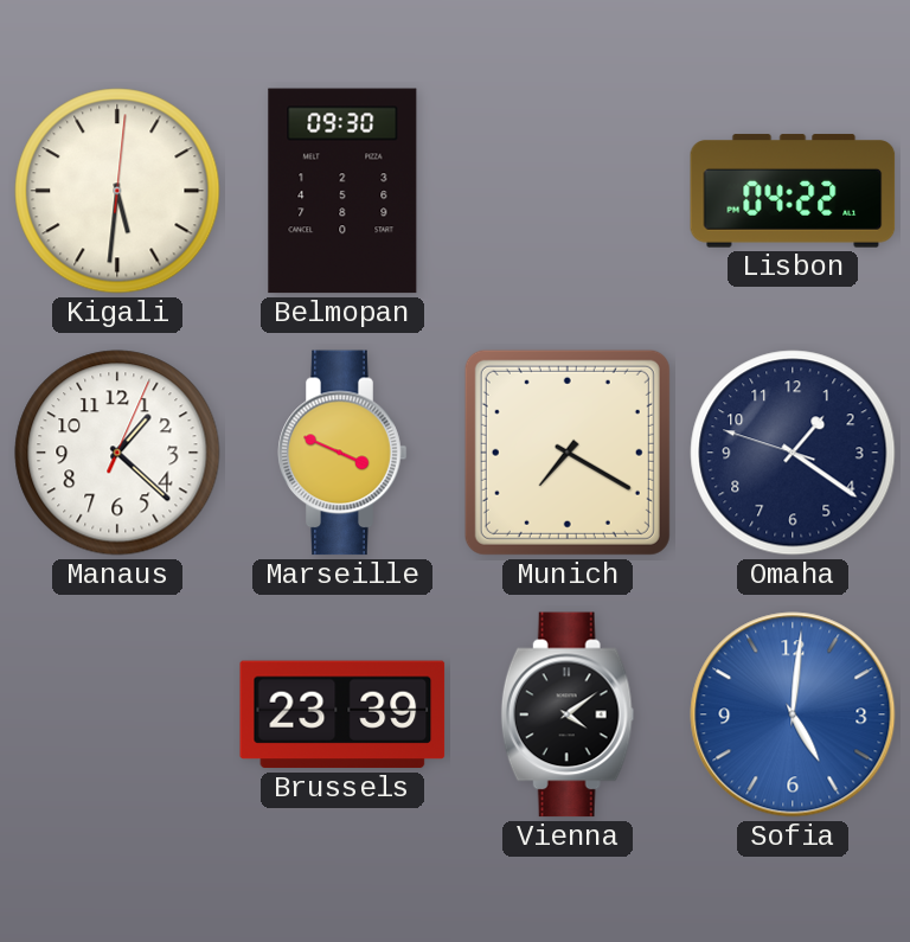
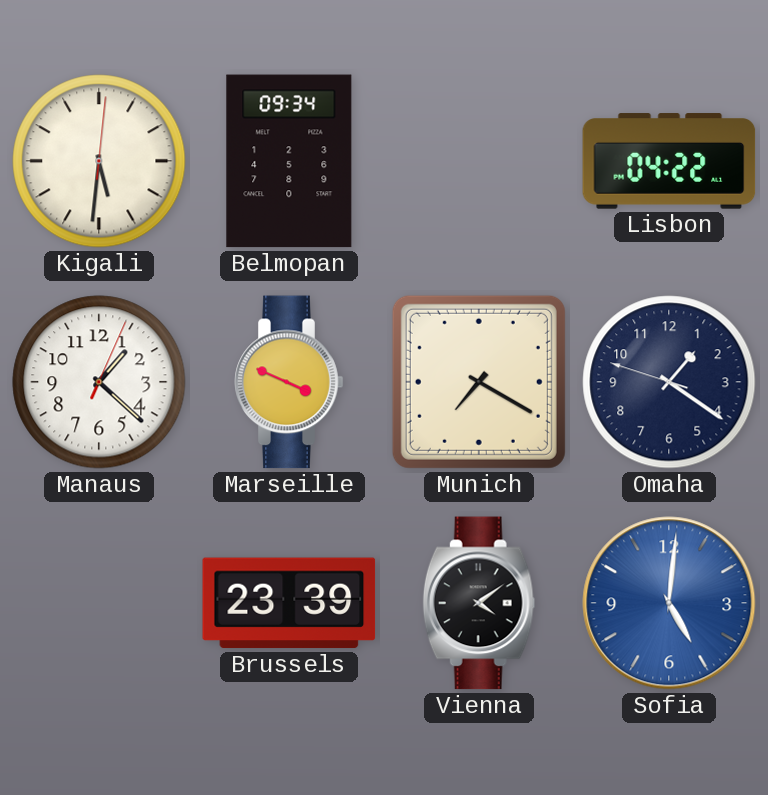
Belmopan: 09:30 -> 09:34
